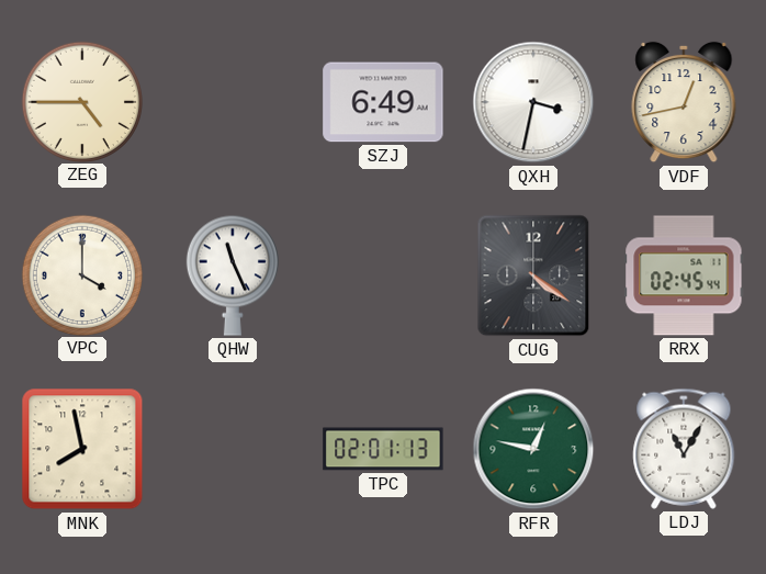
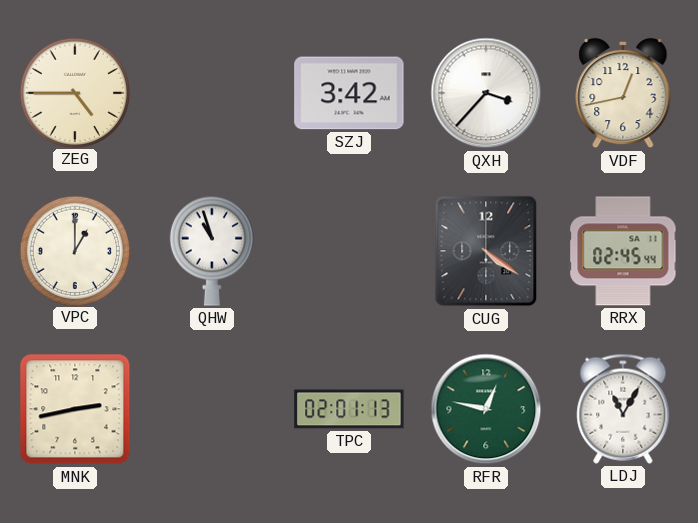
SZJ: 6:49 -> 3:42
QXH: 3:32 -> 3:37
VPC: 4:00 -> 1:00
QHW: 11:26 -> 10:57
MNK: 7:58 -> 2:43
